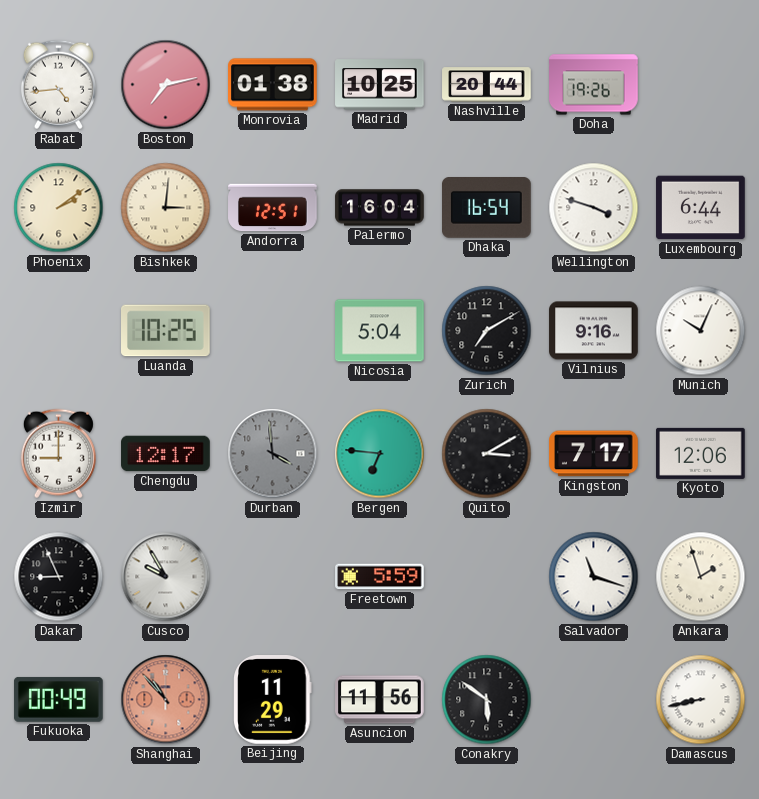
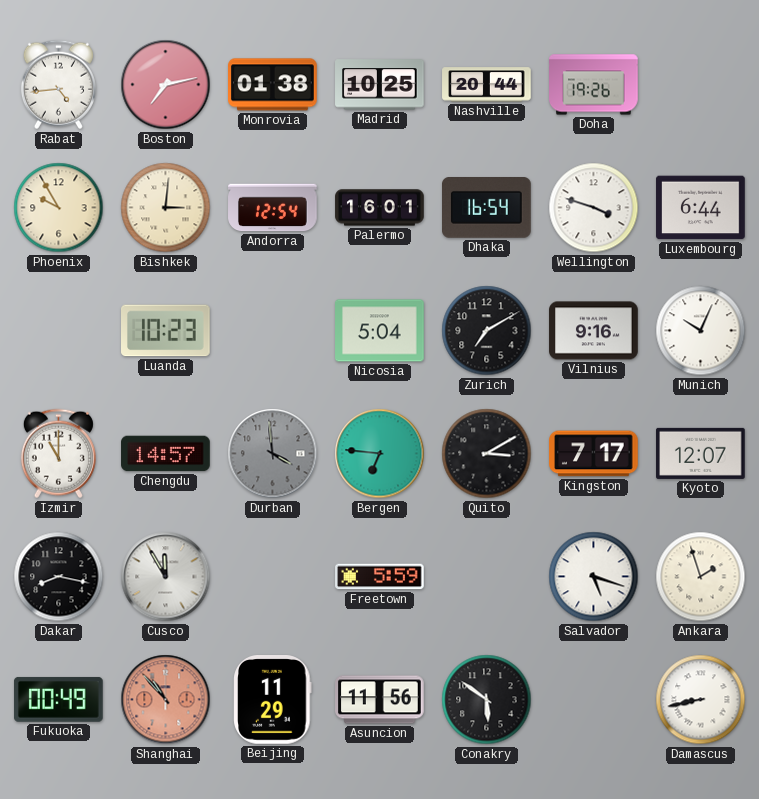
Phoenix: 2:09 -> 9:55
Andorra: 12:51 -> 12:54
Palermo: 16:04 -> 16:01
Luanda: 10:25 -> 10:23
Izmir: 9:00 -> 11:00
Chengdu: 12:17 -> 14:57
Kyoto: 12:06 -> 12:07
Dakar: 8:56 -> 8:17
Cusco: 9:55 -> 11:55
Salvador: 11:18 -> 5:18
